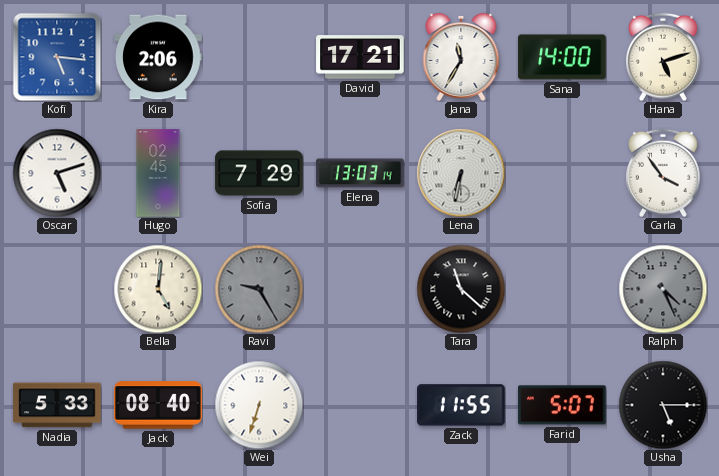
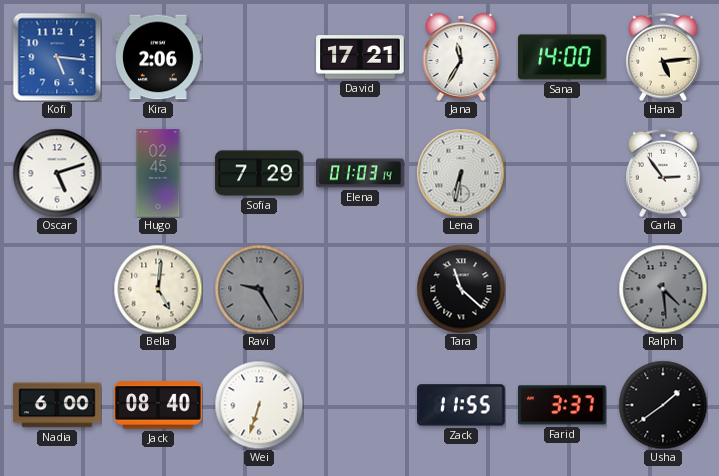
Hana: 5:12 -> 5:14
Elena: 13:03 -> 01:03
Carla: 3:54 -> 2:54
Ralph: 4:26 -> 4:29
Nadia: 5:33 -> 6:00
Farid: 5:07 -> 3:37
Usha: 5:15 -> 1:39
